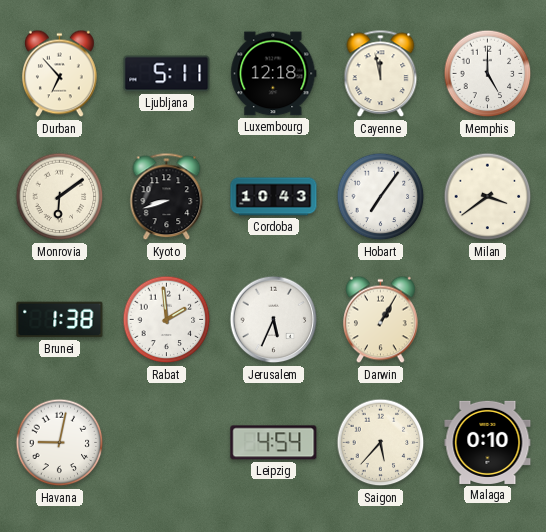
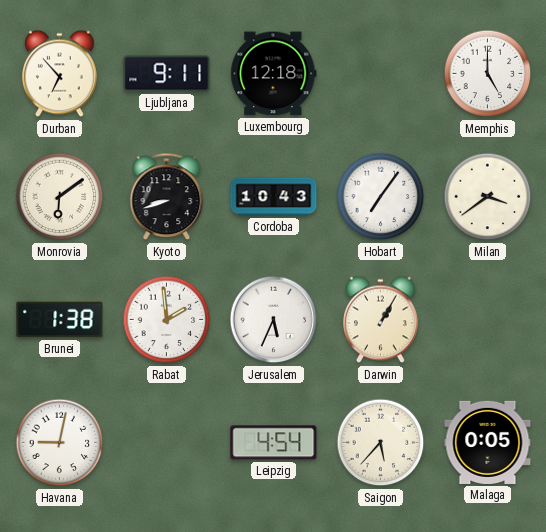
Ljubljana: 5:11 -> 9:11
Cayenne: 11:58 -> none
Malaga: 0:10 -> 0:05
